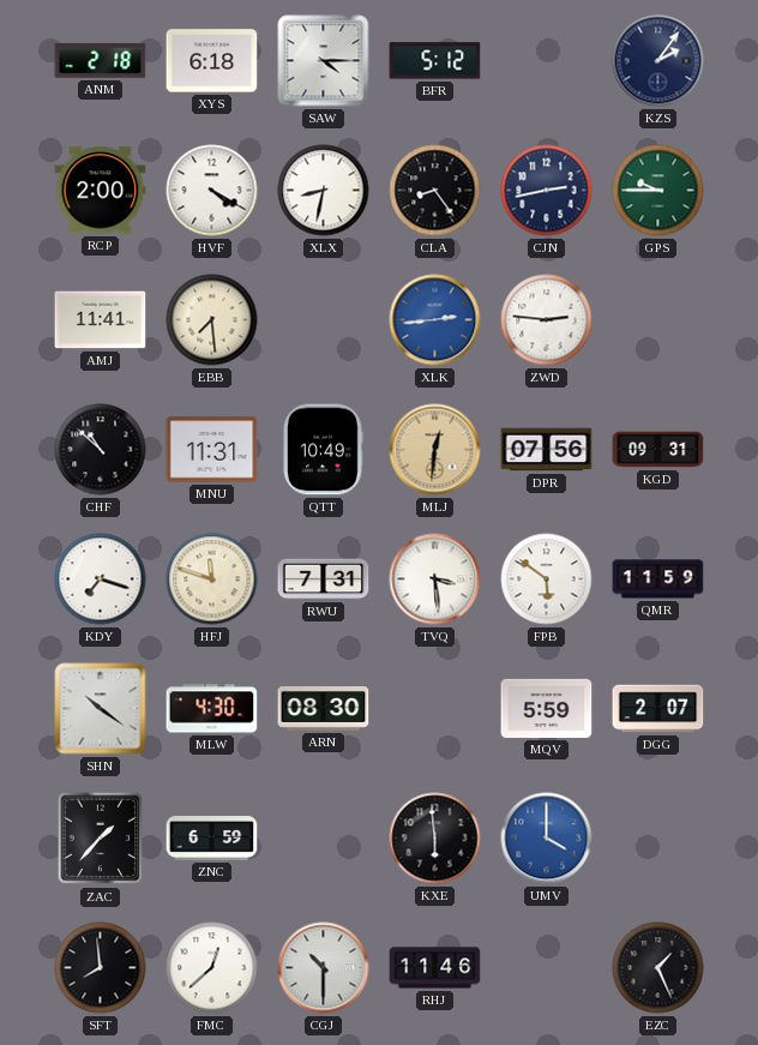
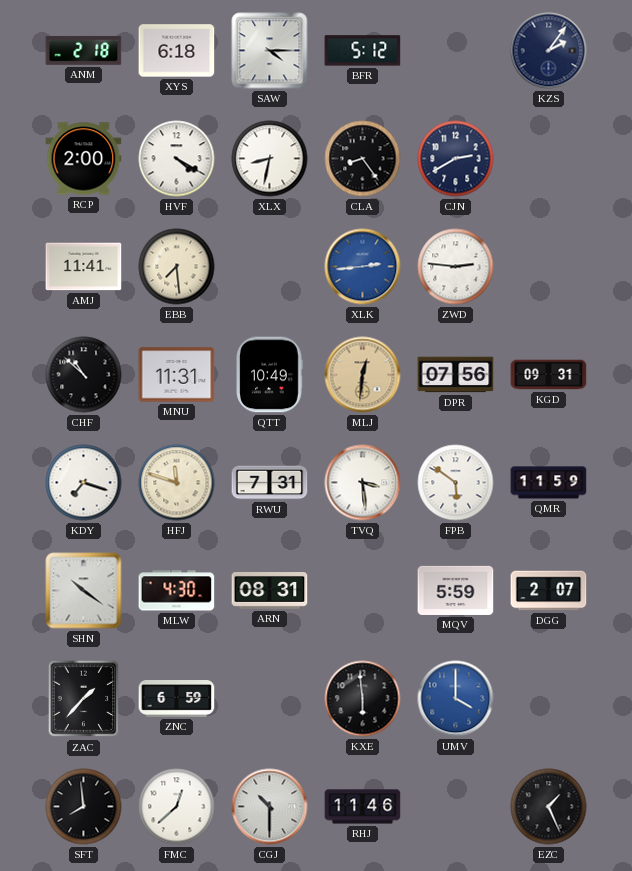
CJN: 2:43 -> 2:40
GPS: 9:45 -> none
ARN: 08:30 -> 08:31
